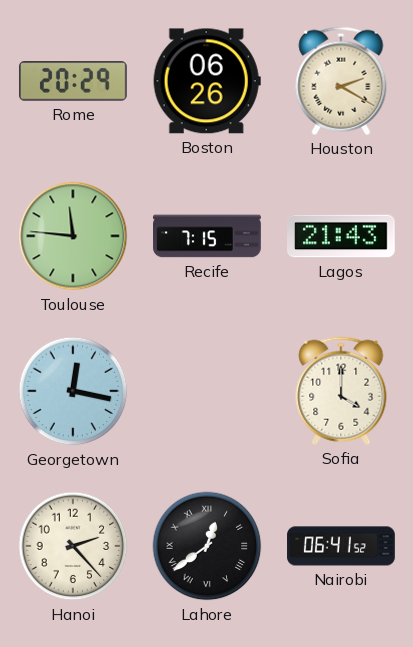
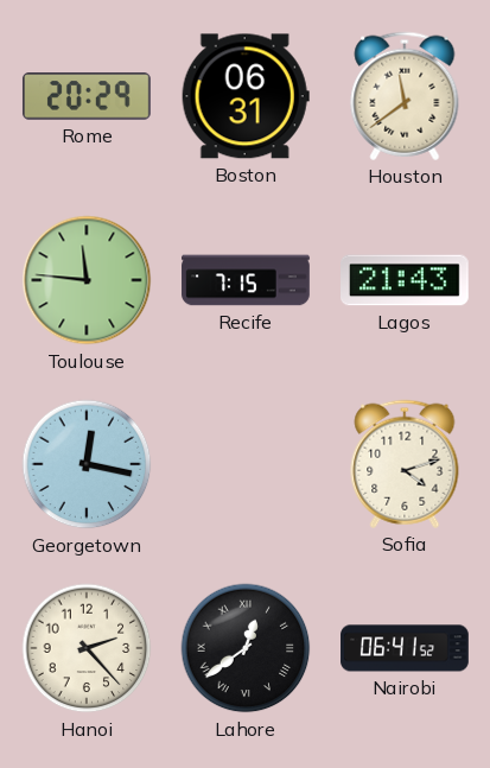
Boston: 06:26 -> 06:31
Houston: 2:20 -> 11:39
Sofia: 4:00 -> 4:12
